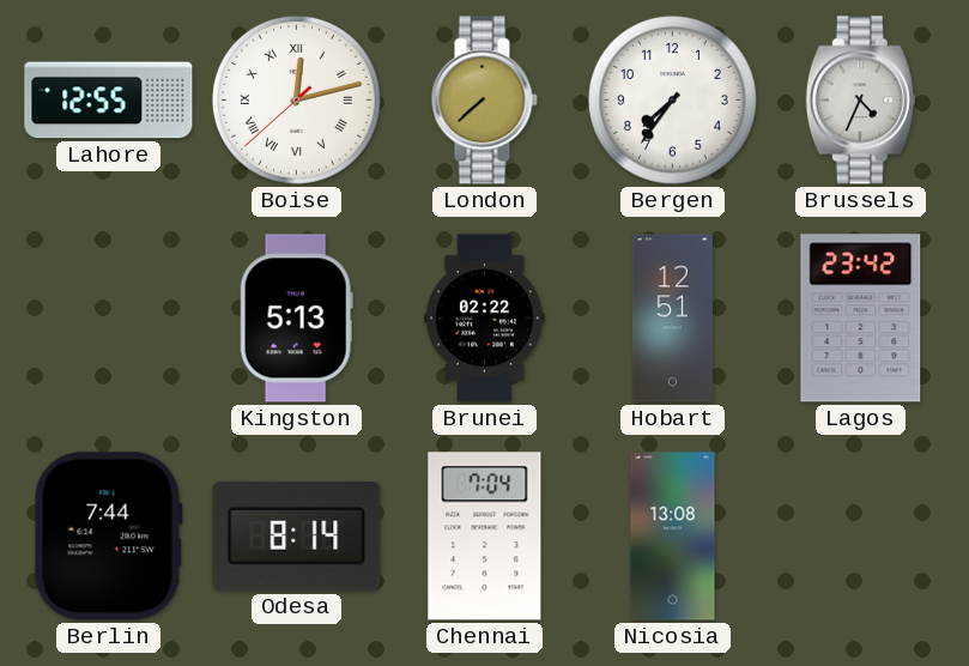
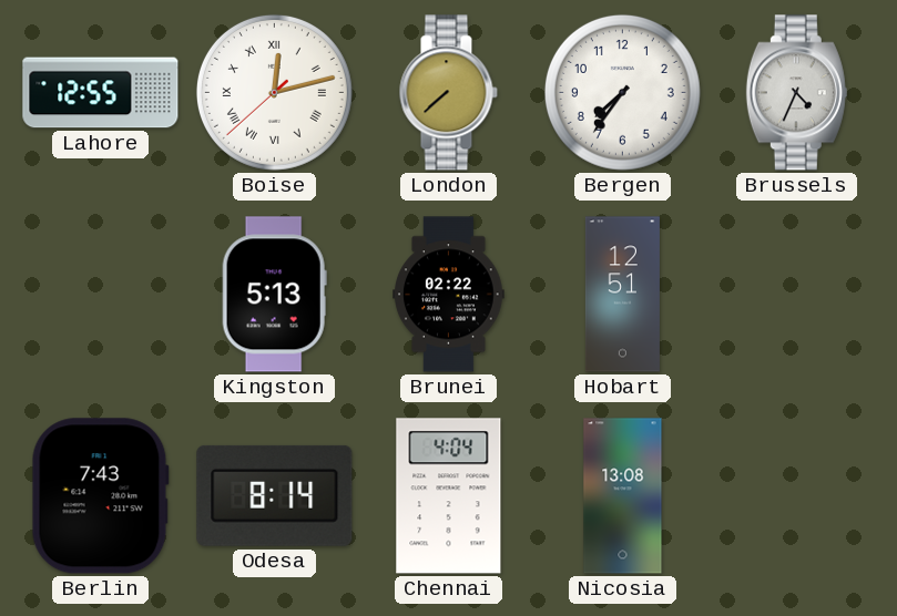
Lagos: 23:42 -> none
Berlin: 7:44 -> 7:43
Chennai: 7:04 -> 4:04
